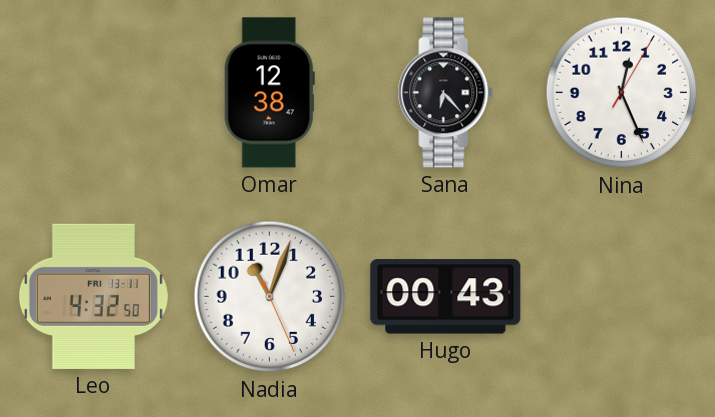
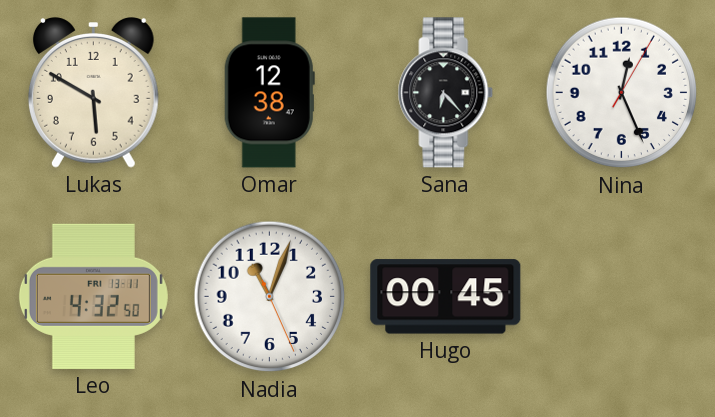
Lukas: none -> 5:50
Hugo: 00:43 -> 00:45
